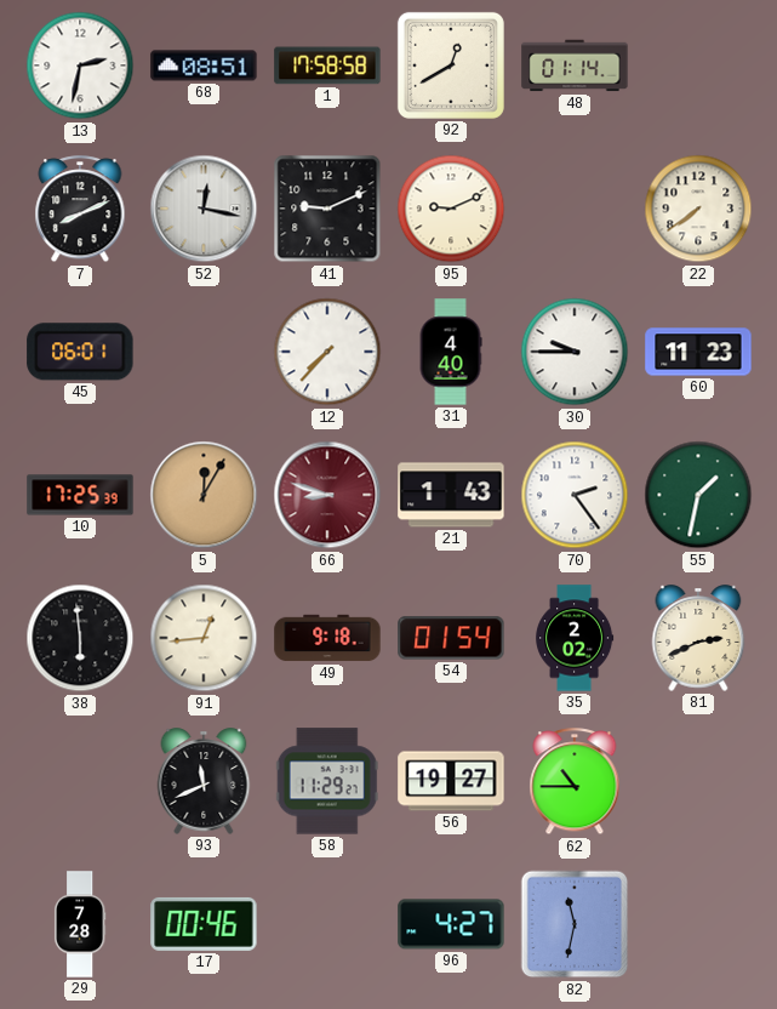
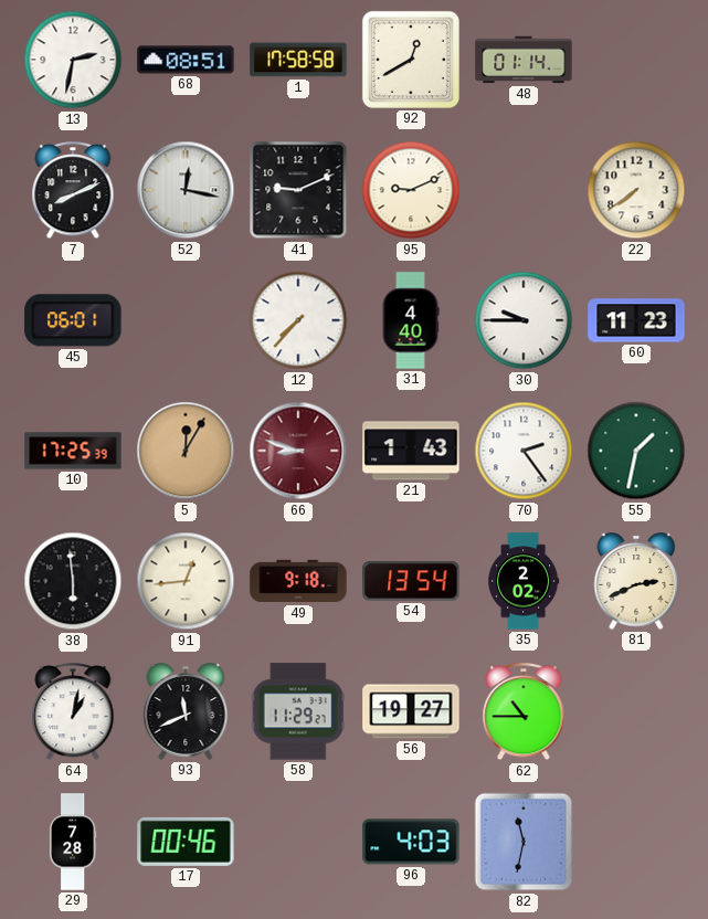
54: 01:54 -> 13:54
64: none -> 1:02
96: 4:27 -> 4:03
